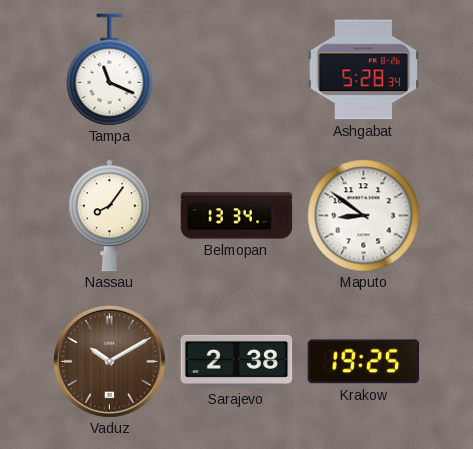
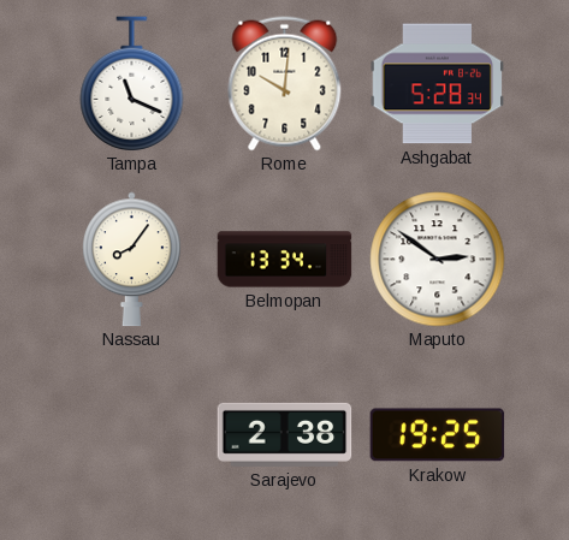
Rome: none -> 10:01
Maputo: 8:51 -> 2:51
Vaduz: 10:10 -> none
